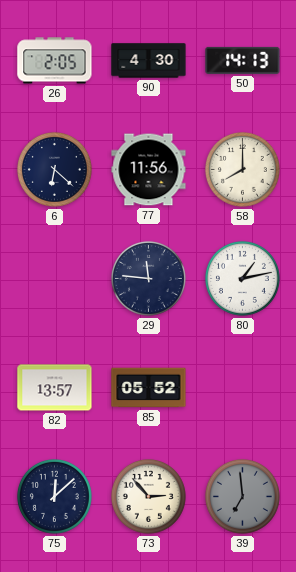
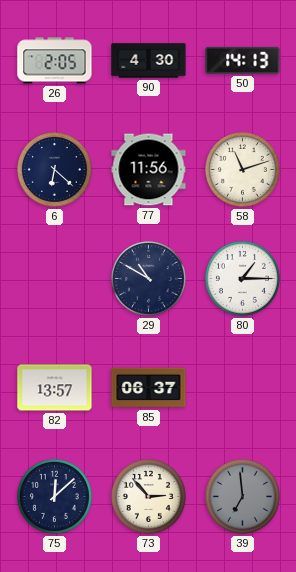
58: 8:00 -> 11:12
29: 11:46 -> 10:50
80: 1:13 -> 1:15
85: 05:52 -> 06:37
